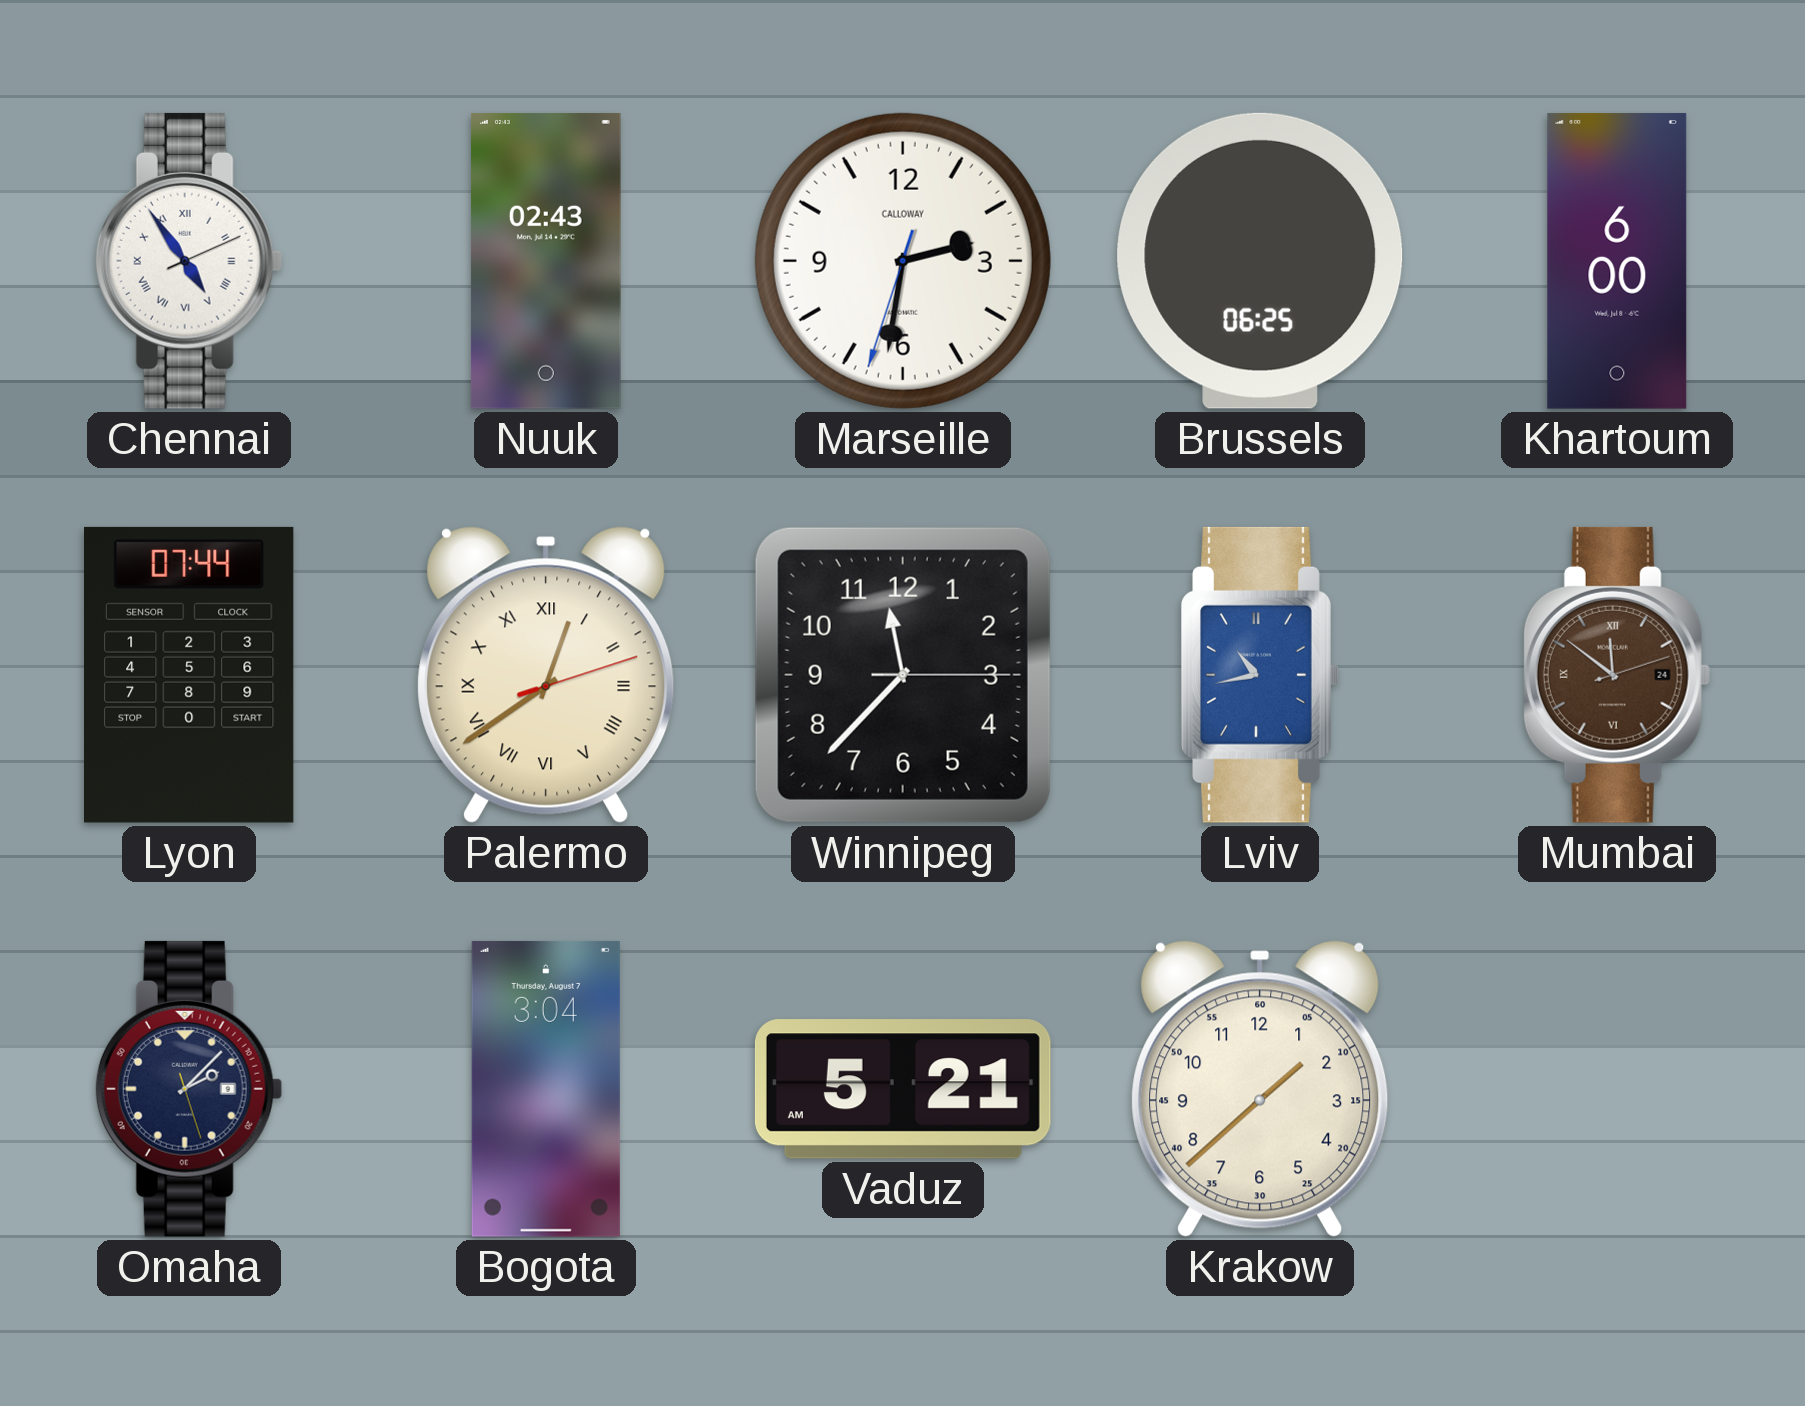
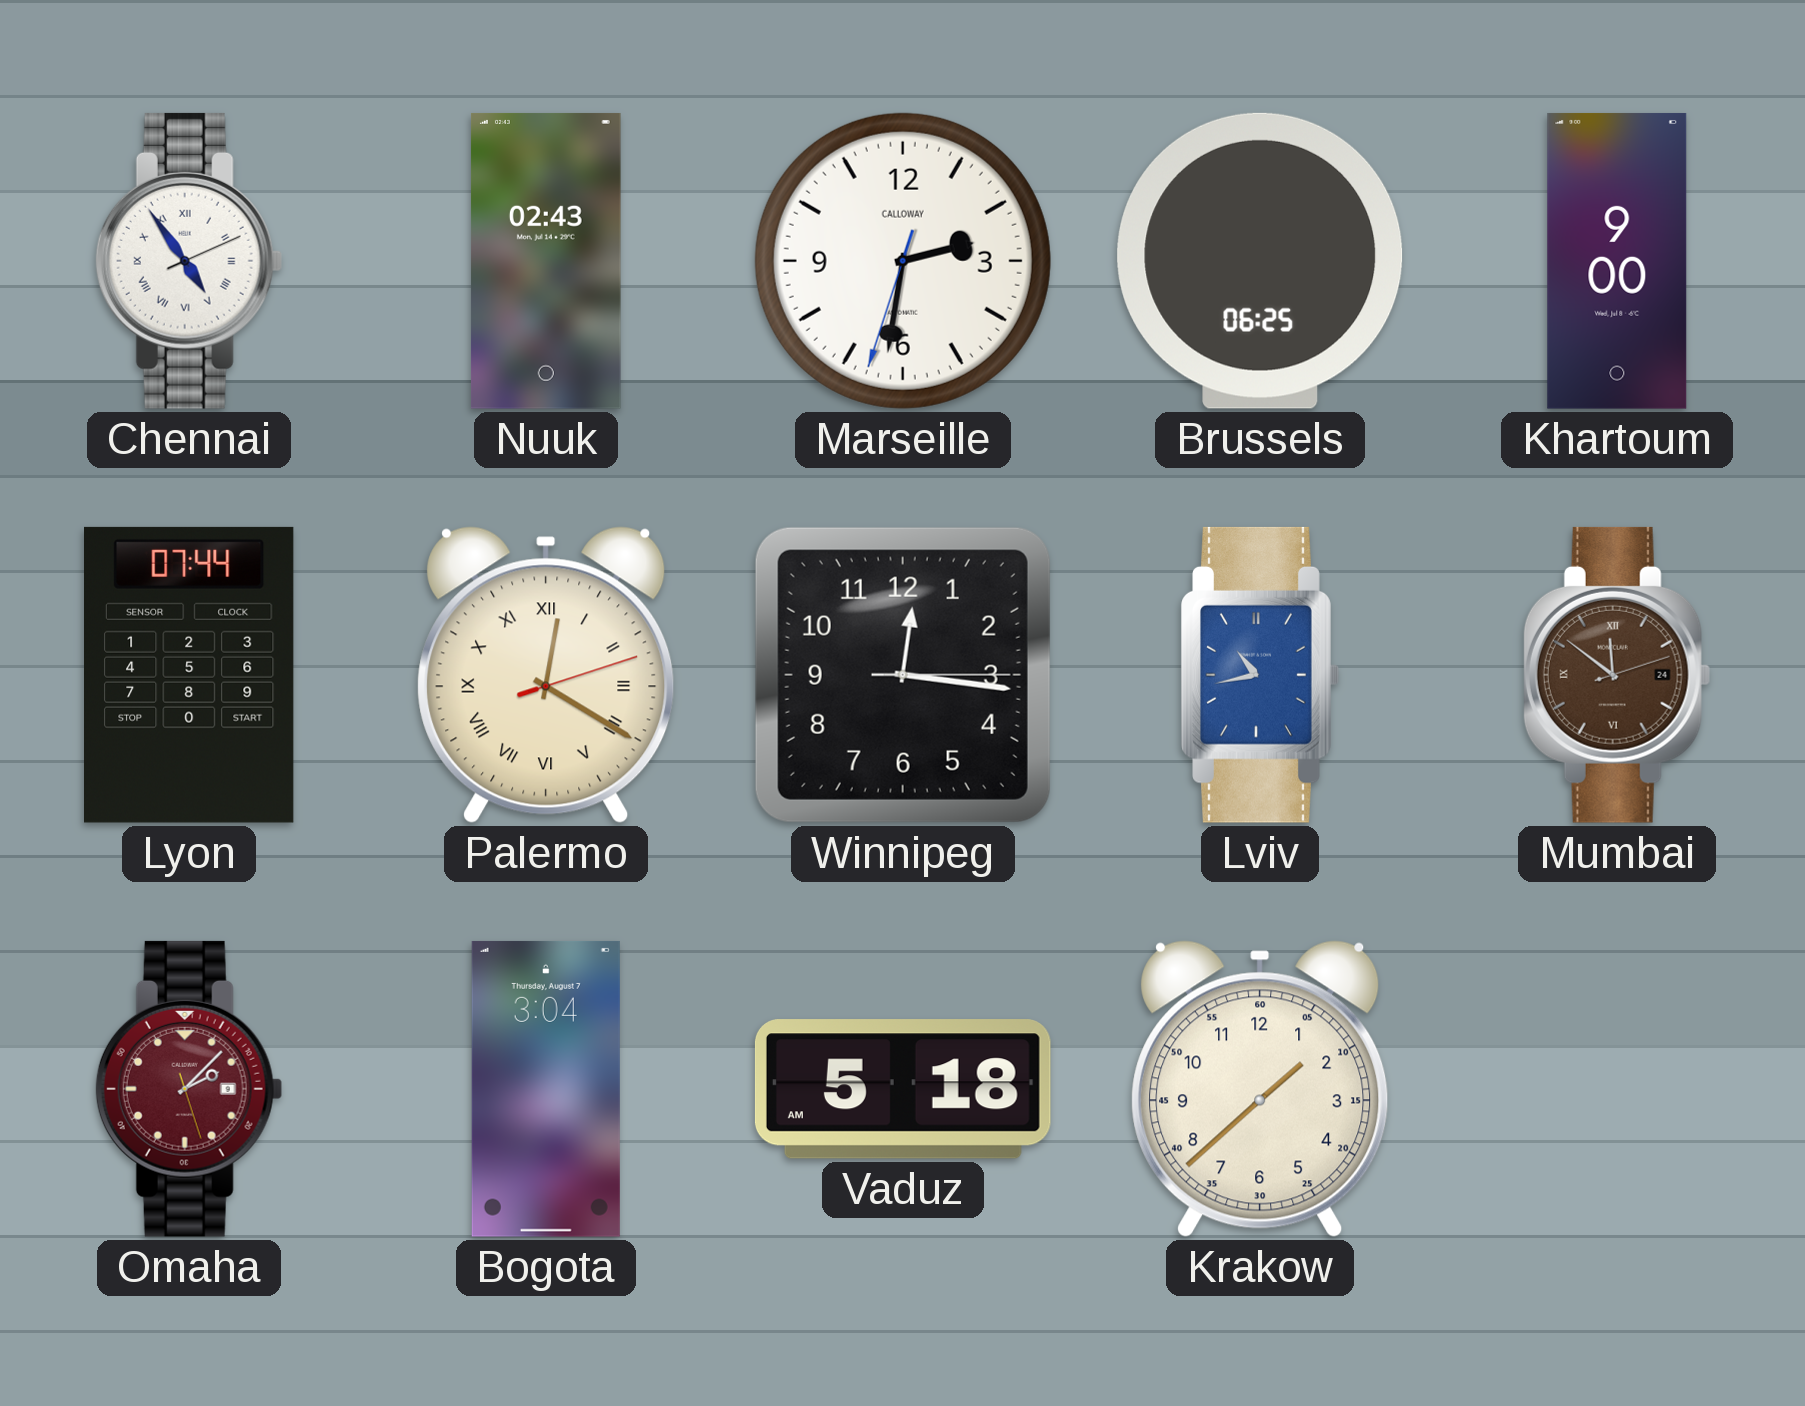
Khartoum: 6:00 -> 9:00
Palermo: 12:39 -> 12:20
Winnipeg: 11:37 -> 12:16
Omaha dial: navy -> burgundy
Vaduz: 5:21 -> 5:18
